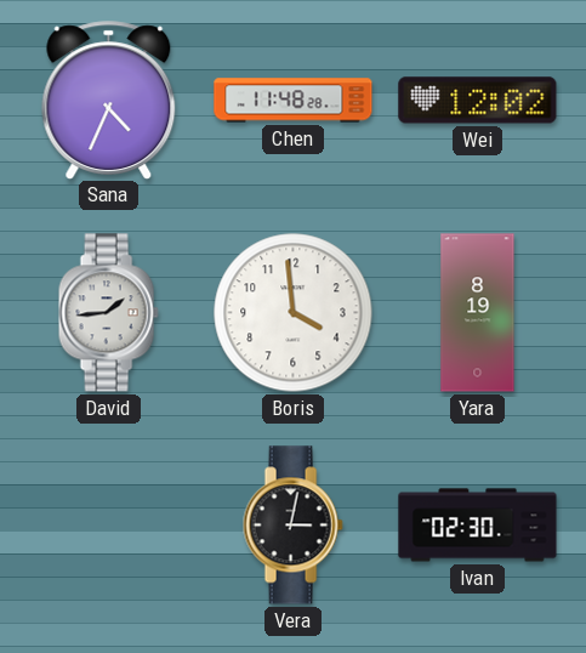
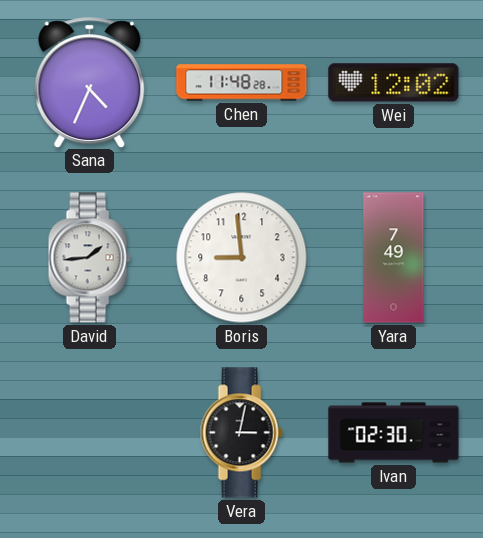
Boris: 3:59 -> 8:59
Yara: 8:19 -> 7:49
